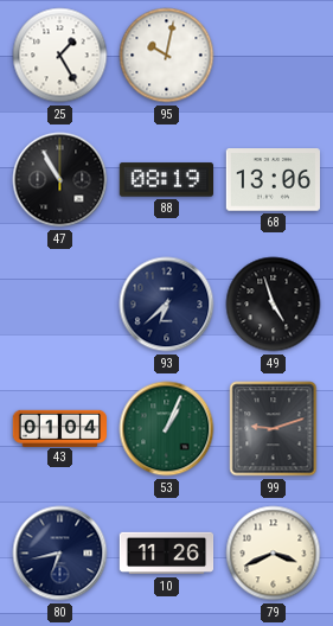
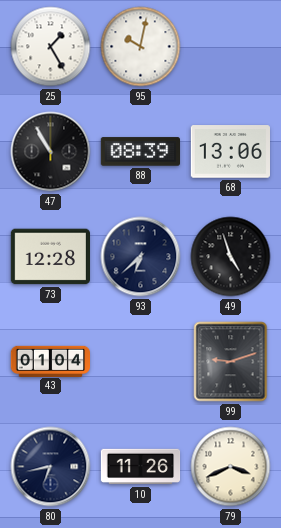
88: 08:19 -> 08:39
73: none -> 12:28
53: 1:04 -> none
